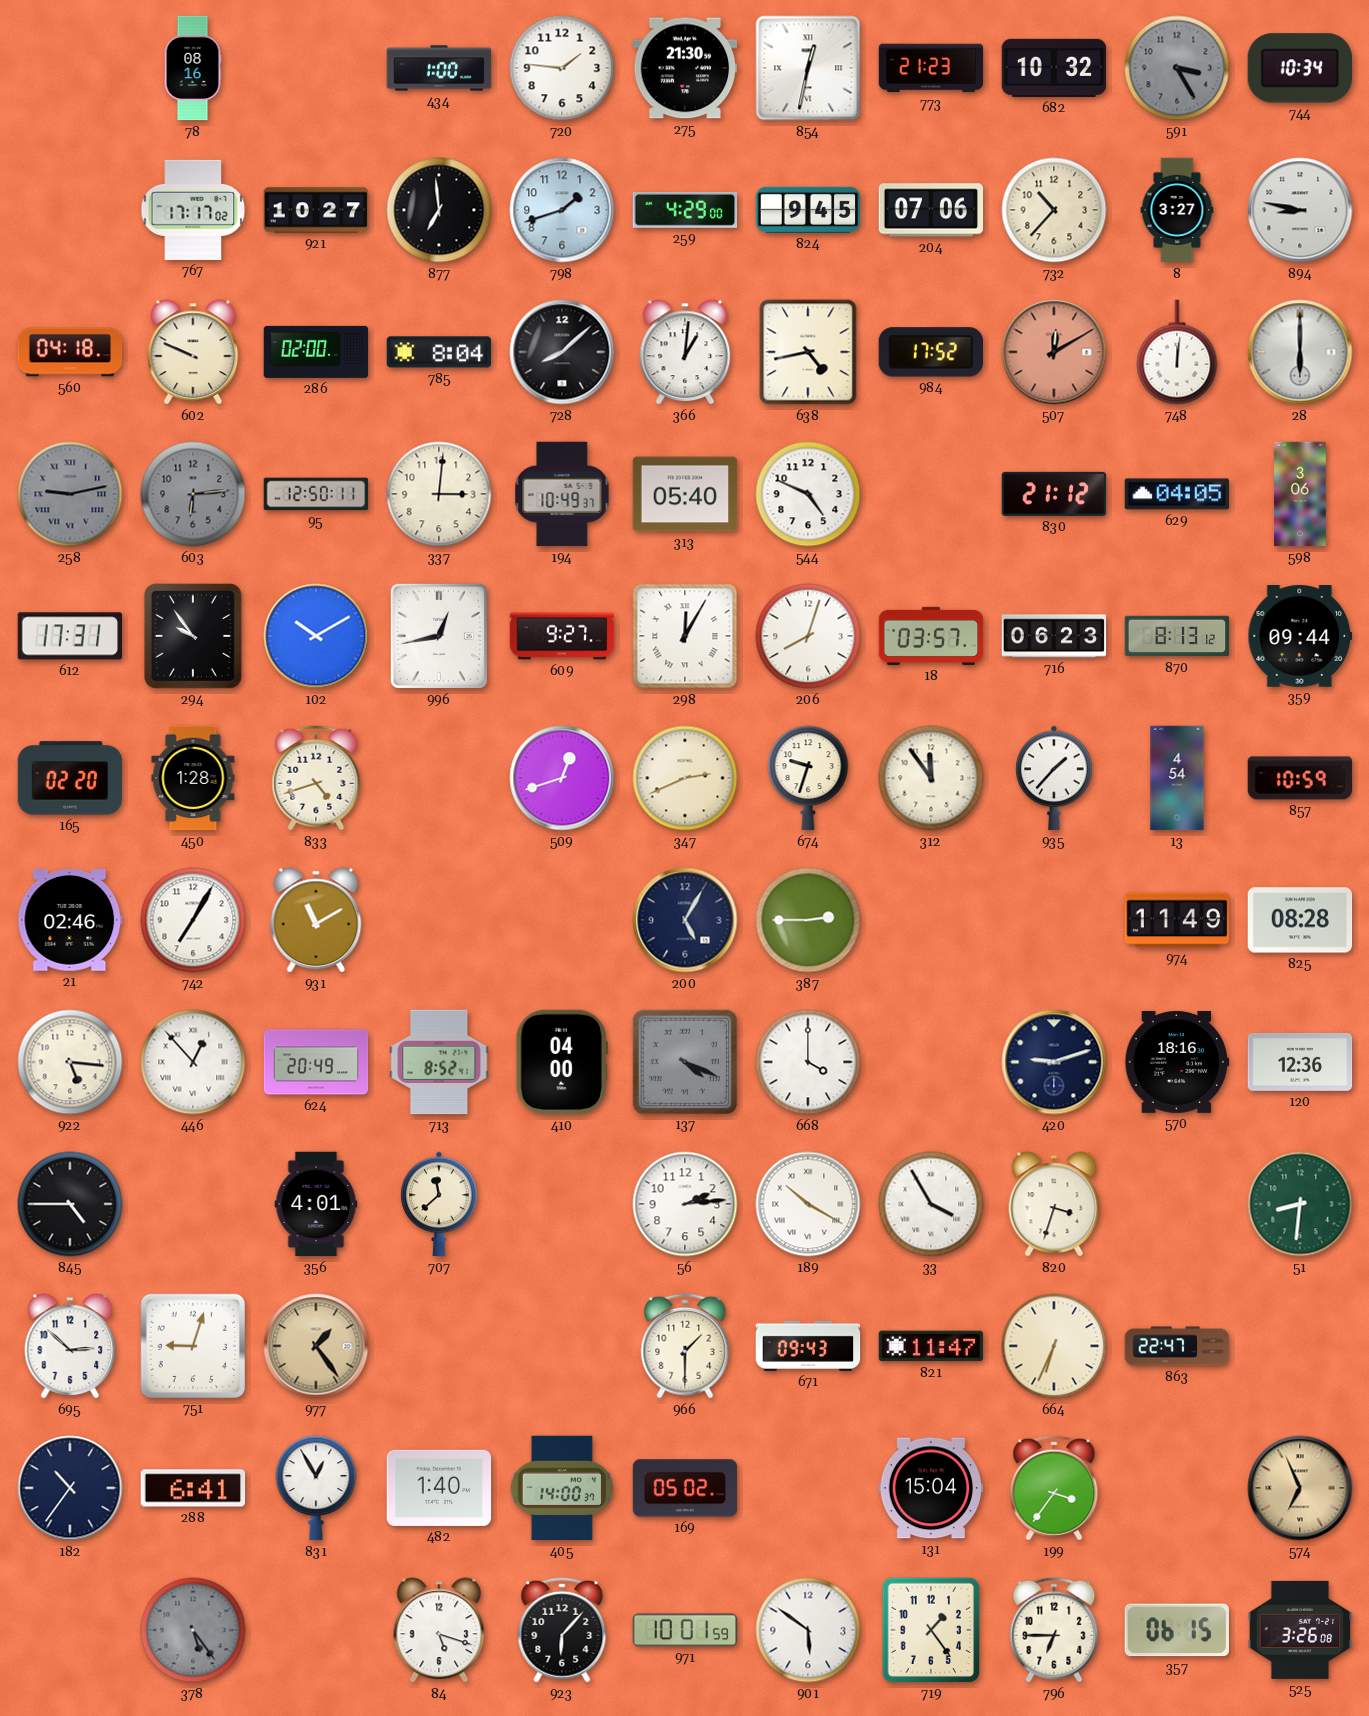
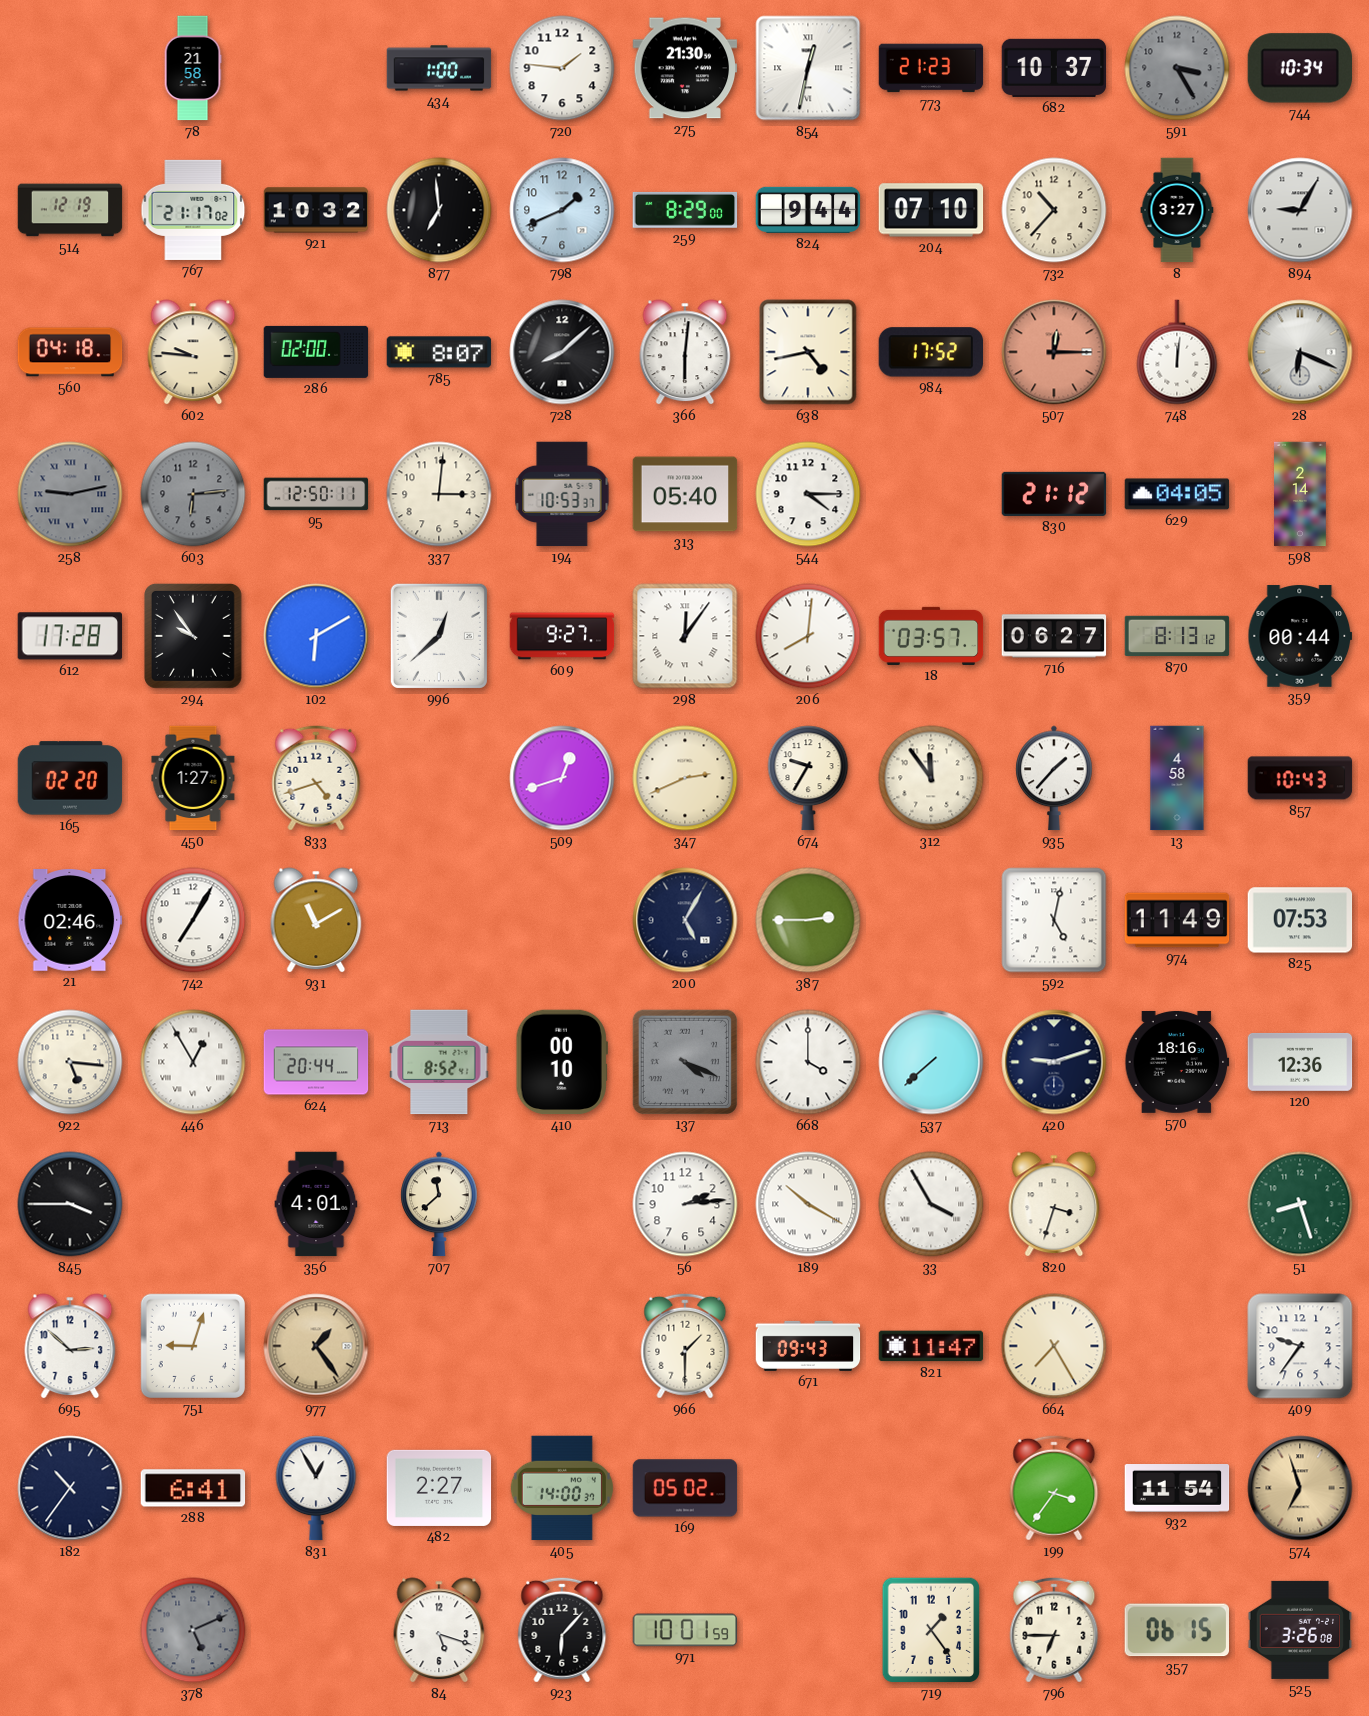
78: 08:16 -> 21:58
682: 10:32 -> 10:37
514: none -> 12:19
767: 17:17 -> 21:17
921: 10:27 -> 10:32
798: 1:42 -> 1:41
259: 4:29 -> 8:29
824: 9:45 -> 9:44
204: 07:06 -> 07:10
894: 8:47 -> 9:05
602: 9:49 -> 9:46
785: 8:04 -> 8:07
366: 1:01 -> 6:01
507: 12:10 -> 12:15
28: 6:00 -> 6:19
194: 10:49 -> 10:53
544: 4:49 -> 4:15
598: 3:06 -> 2:14
612: 17:31 -> 17:28
102: 10:10 -> 6:10
996: 12:43 -> 12:38
298: 12:05 -> 12:06
206: 8:03 -> 8:01
716: 06:23 -> 06:27
359: 09:44 -> 00:44
450: 1:28 -> 1:27
674: 9:33 -> 9:35
13: 4:54 -> 4:58
857: 10:59 -> 10:43
592: none -> 5:02
825: 08:28 -> 07:53
446: 12:53 -> 12:55
624: 20:49 -> 20:44
410: 04:00 -> 00:10
537: none -> 7:38
845: 4:45 -> 3:45
51: 8:31 -> 8:27
664: 6:34 -> 7:25
863: 22:47 -> none
409: none -> 9:36
482: 1:40 -> 2:27
131: 15:04 -> none
932: none -> 11:54
574: 6:56 -> 6:57
378: 5:24 -> 5:11
901: 5:51 -> none
